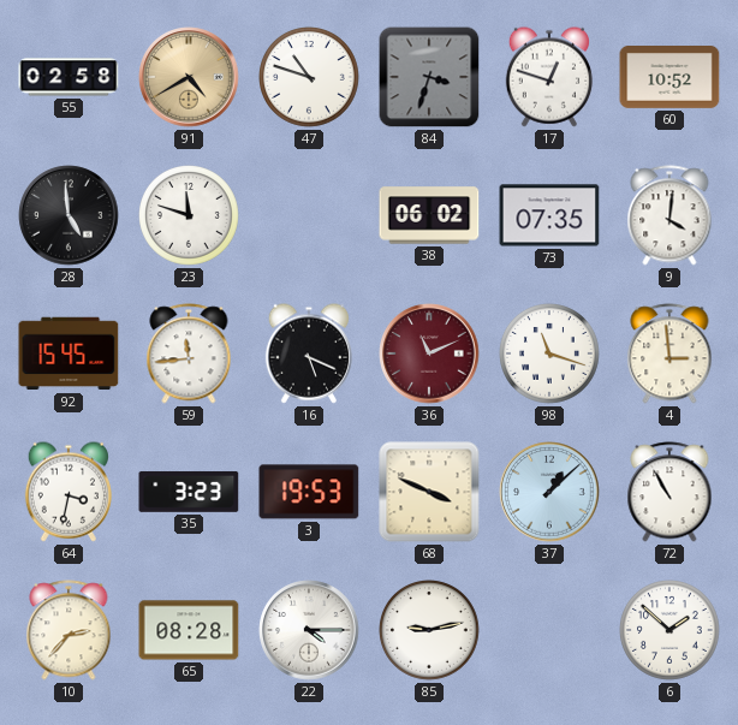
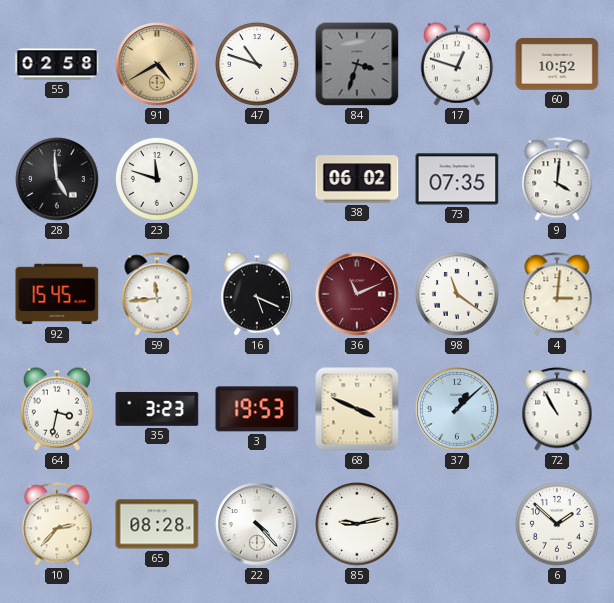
98: 11:18 -> 11:21
4: 2:59 -> 3:01
22: 4:15 -> 4:23
